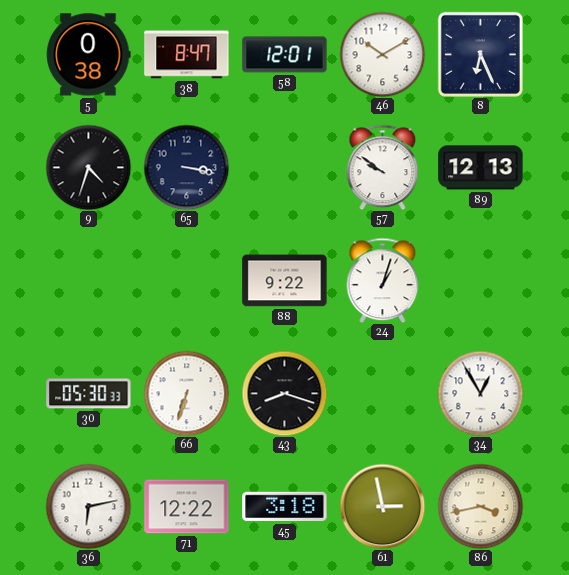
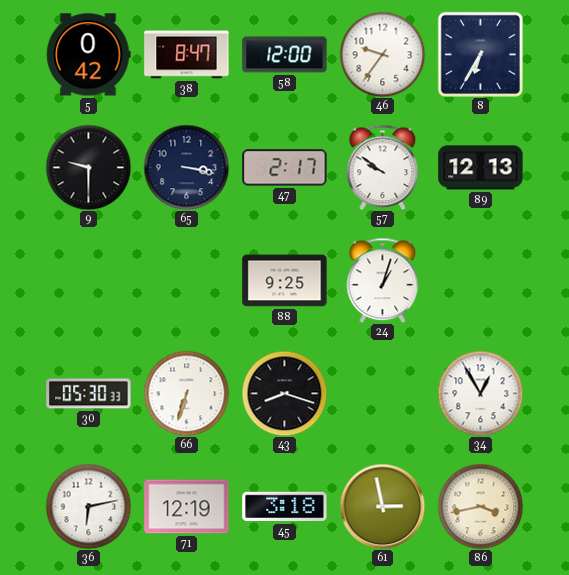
5: 0:38 -> 0:42
58: 12:01 -> 12:00
46: 10:10 -> 9:36
8: 6:26 -> 6:35
9: 4:33 -> 9:30
47: none -> 2:17
88: 9:22 -> 9:25
71: 12:22 -> 12:19
